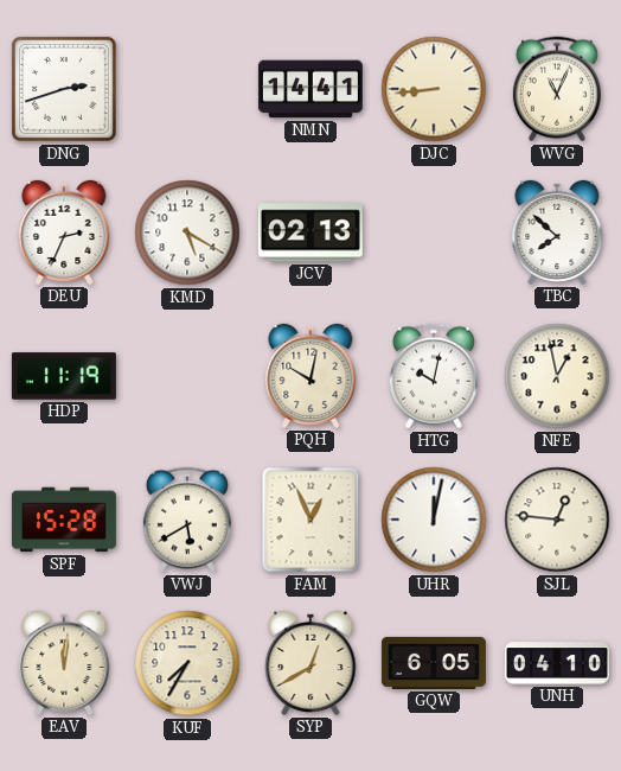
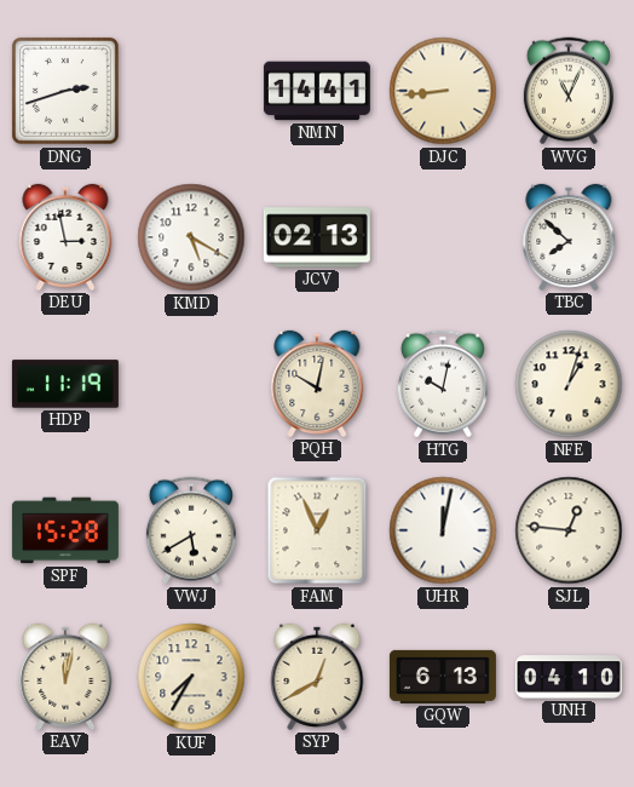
DEU: 2:34 -> 2:58
NFE: 12:58 -> 1:03
EAV: 12:01 -> 12:02
GQW: 6:05 -> 6:13
